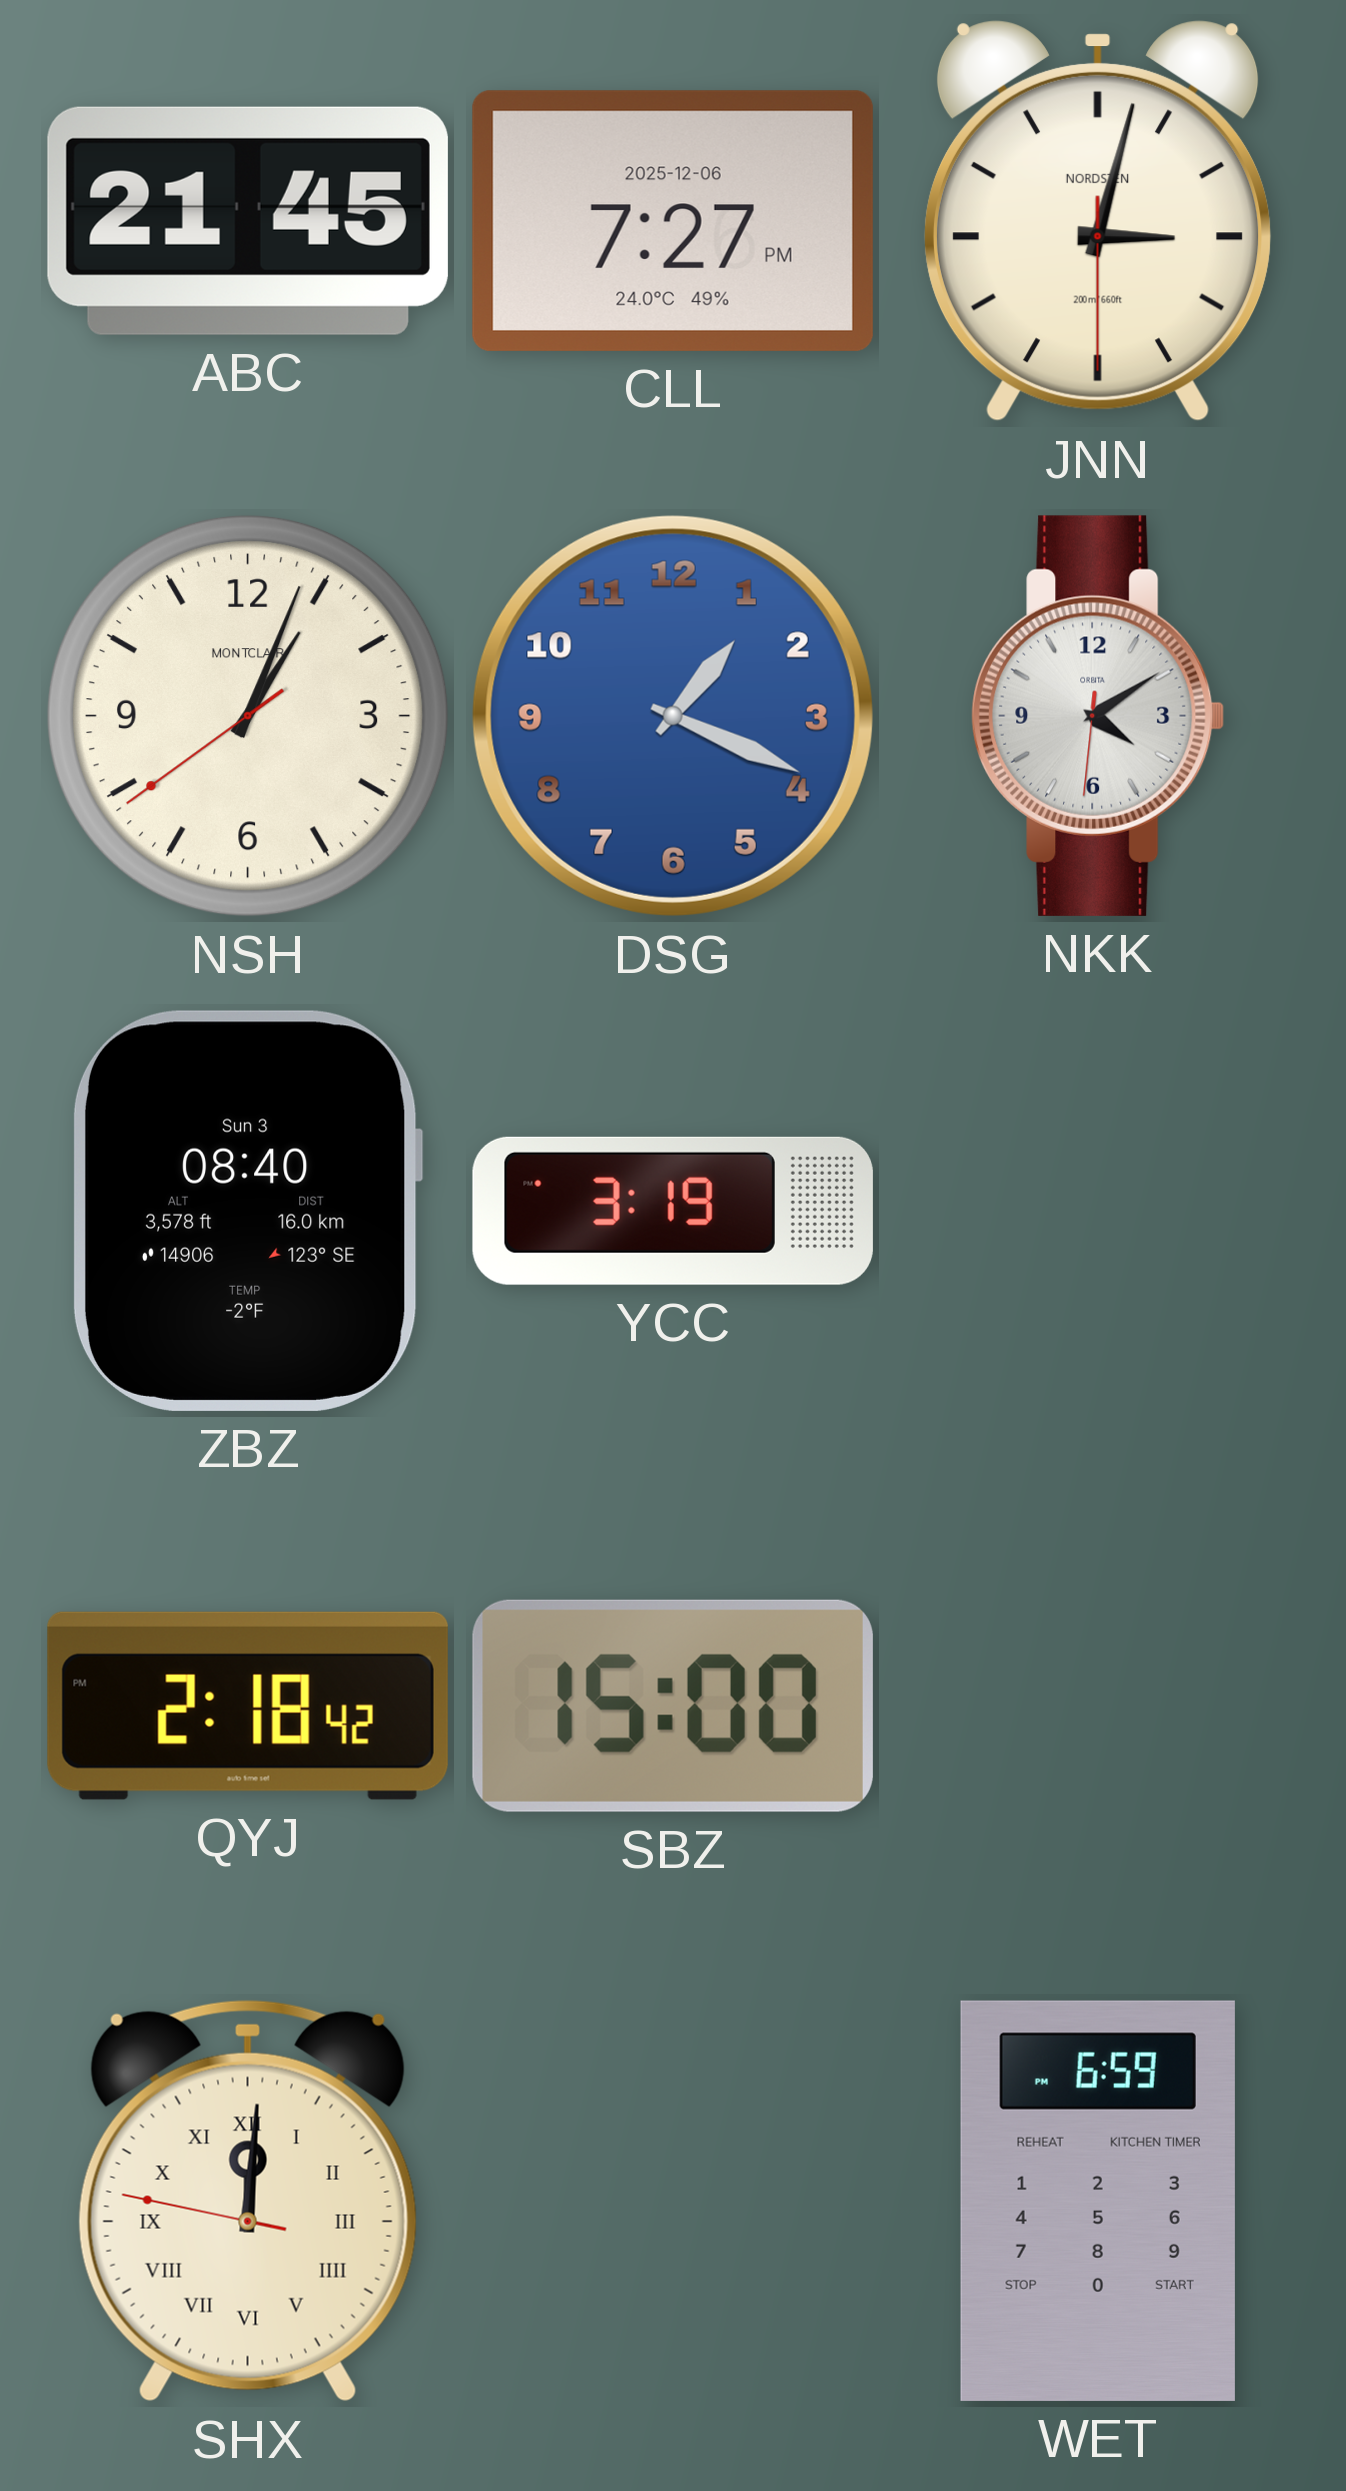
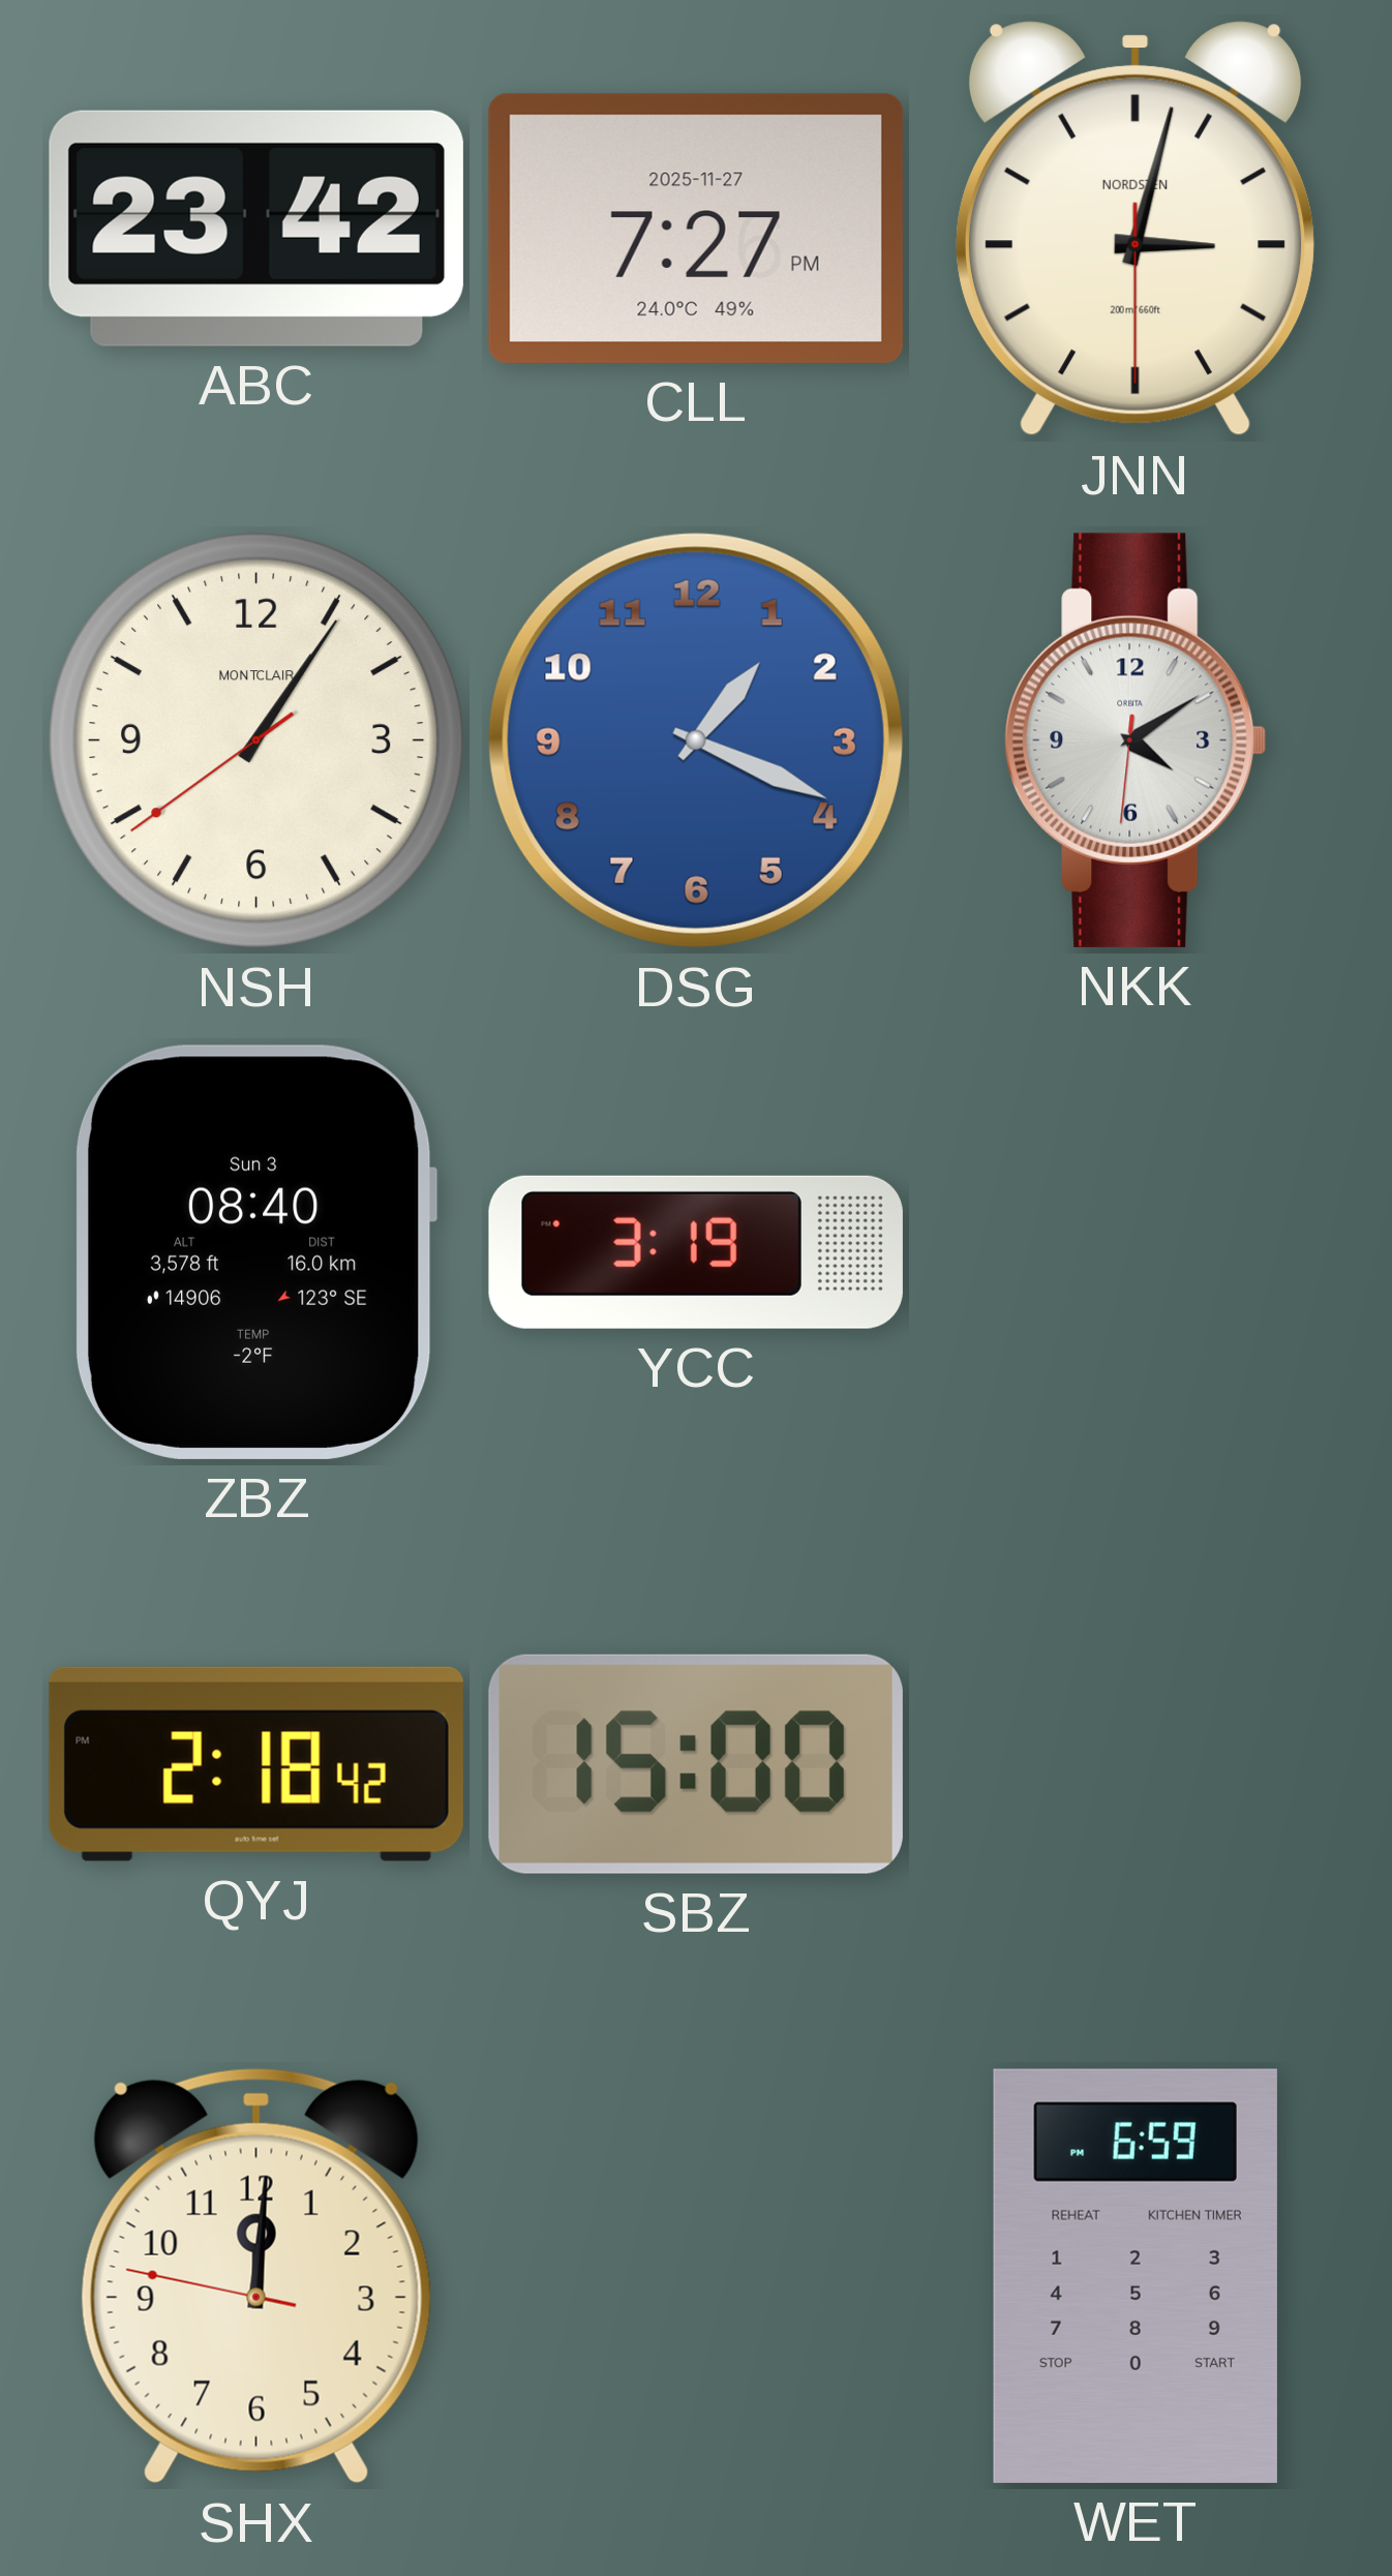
ABC: 21:45 -> 23:42
CLL date: 2025-12-06 -> 2025-11-27
NSH: 1:03 -> 1:05
SHX numerals: Roman -> Arabic
